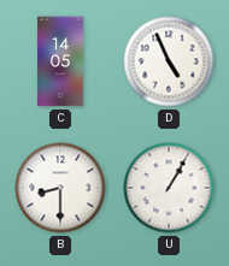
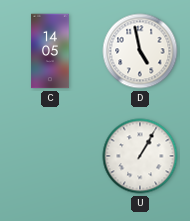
D: 4:56 -> 4:58
B: 8:30 -> none
